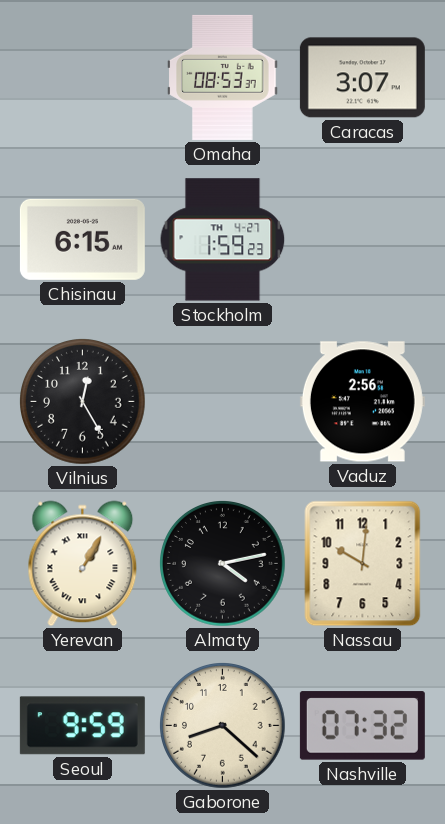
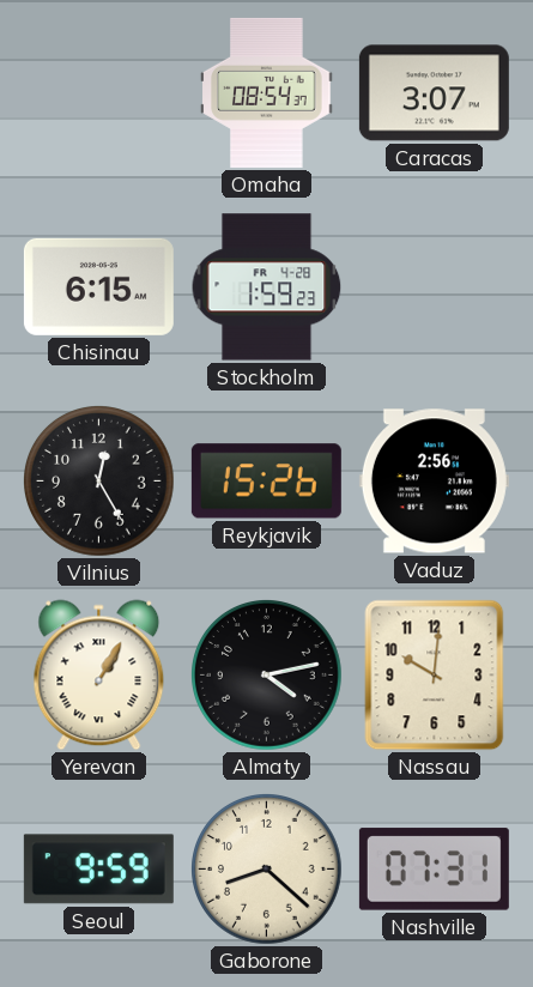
Omaha: 08:53 -> 08:54
Stockholm date: TH 4-27 -> FR 4-28
Reykjavik: none -> 15:26
Nashville: 07:32 -> 07:31
